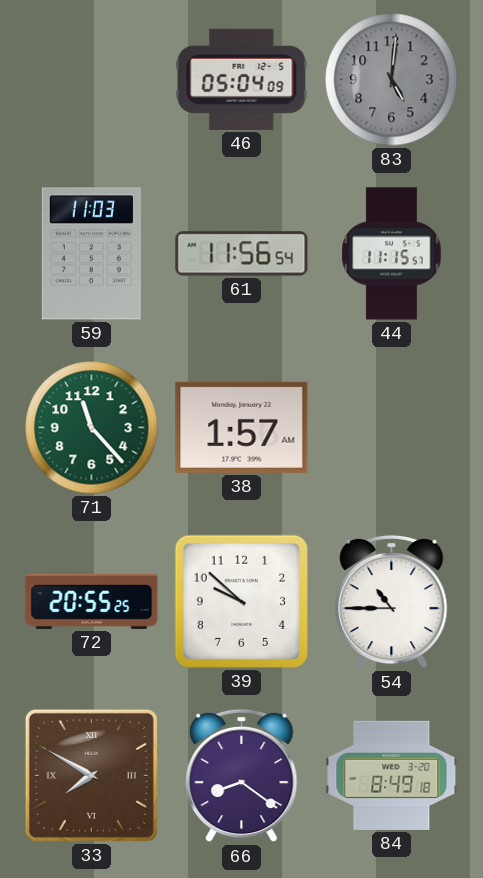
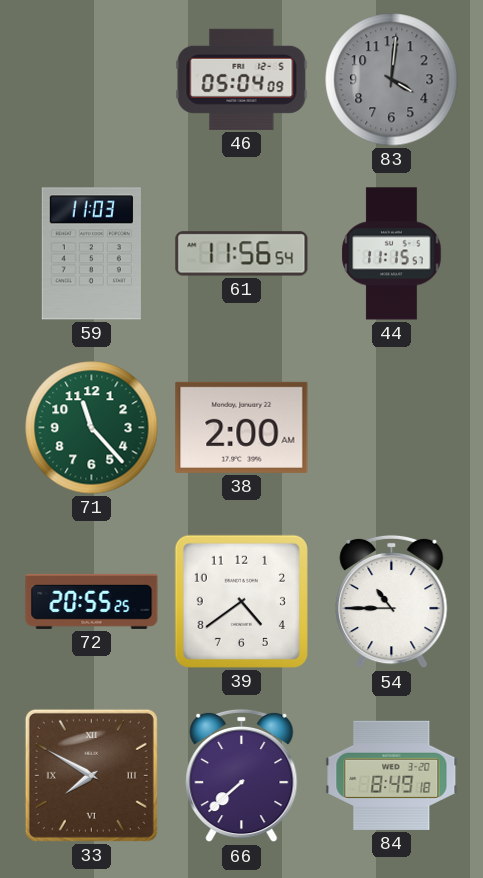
83: 5:01 -> 4:01
38: 1:57 -> 2:00
39: 9:52 -> 4:39
66: 8:21 -> 7:38
